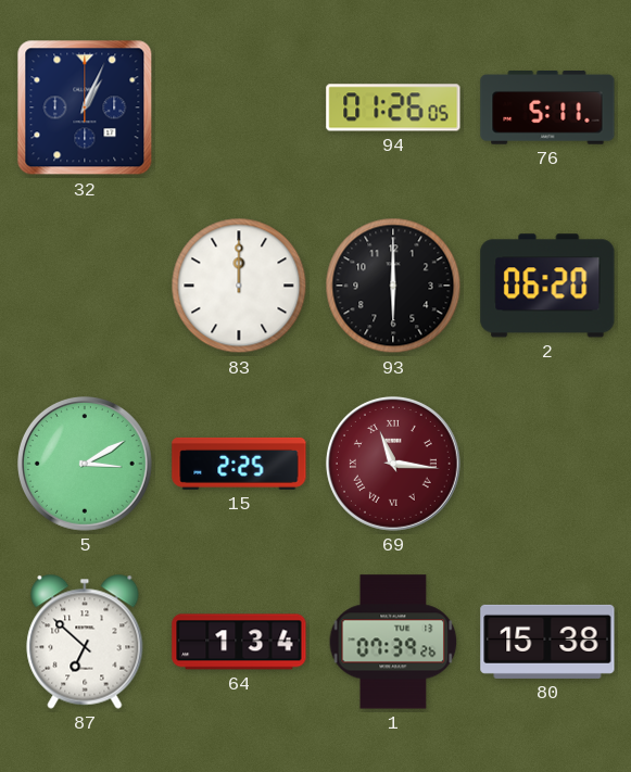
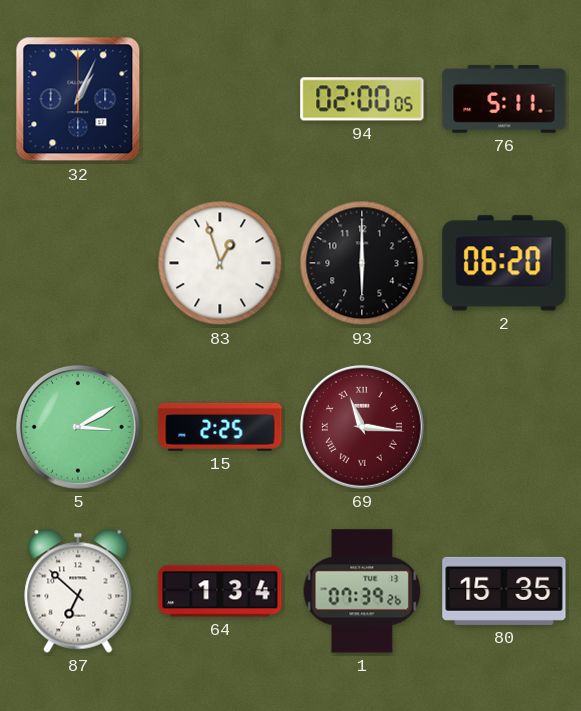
94: 01:26 -> 02:00
83: 12:00 -> 12:57
80: 15:38 -> 15:35
